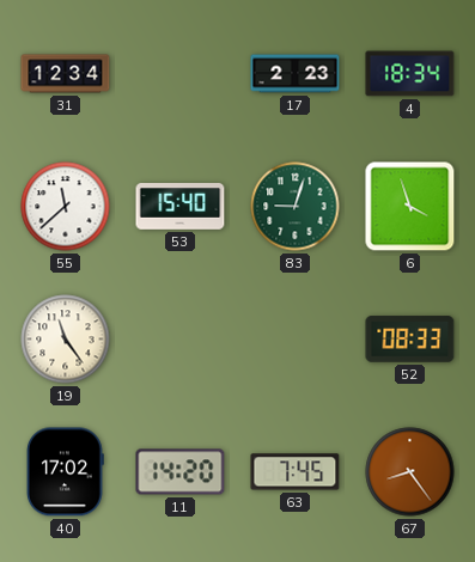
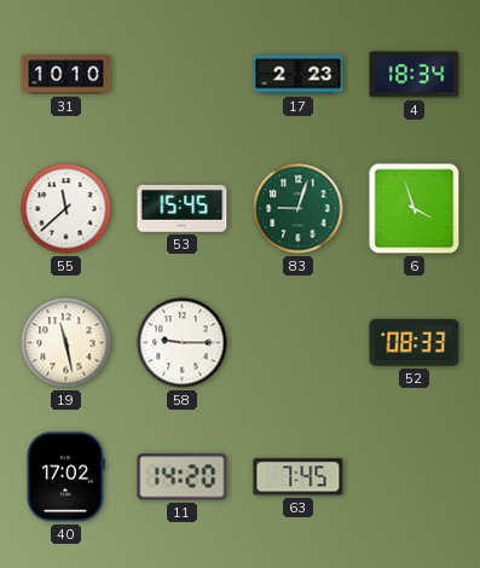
31: 12:34 -> 10:10
53: 15:40 -> 15:45
19: 11:24 -> 11:28
58: none -> 9:15
67: 8:24 -> none
